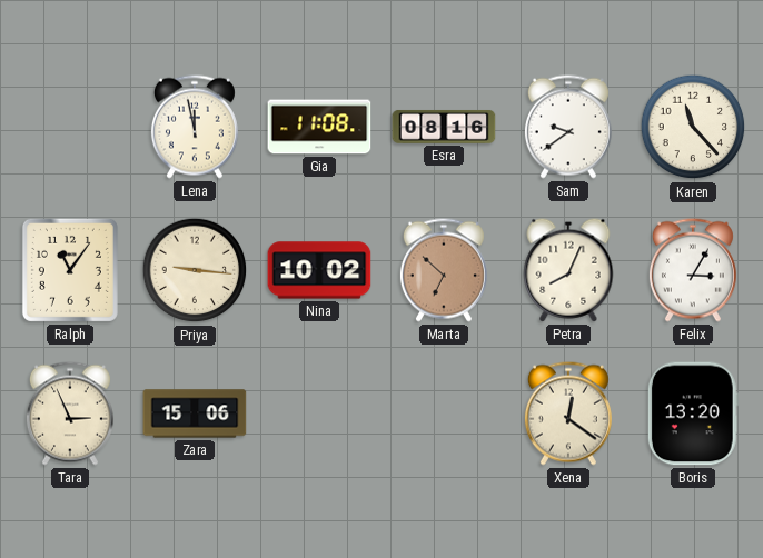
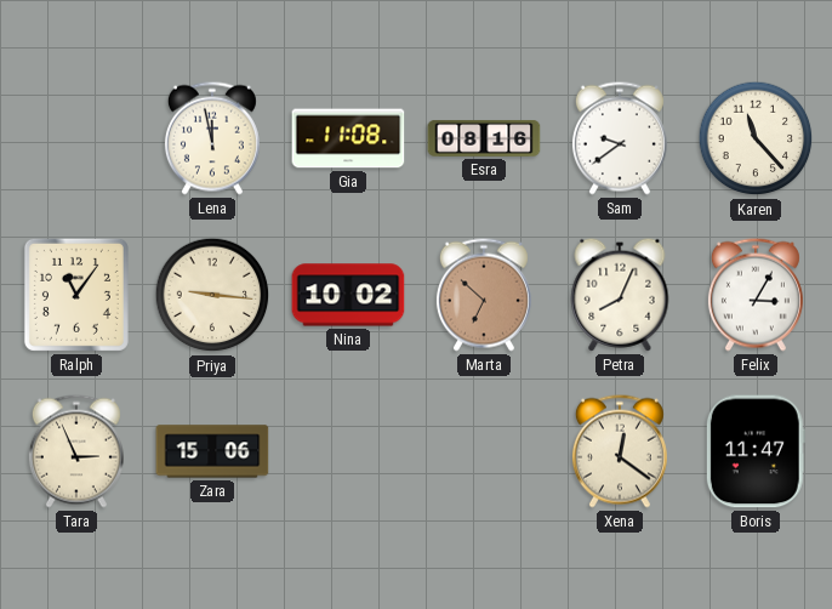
Boris: 13:20 -> 11:47
